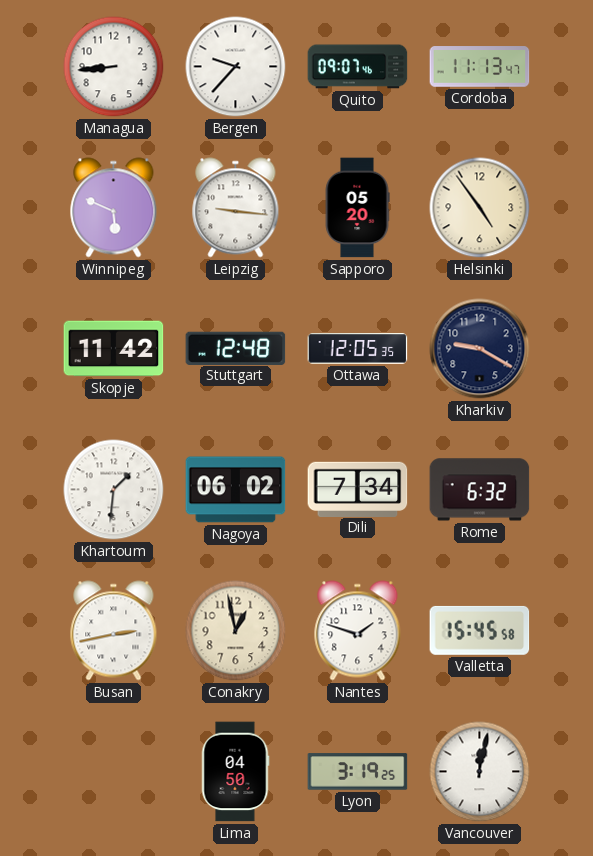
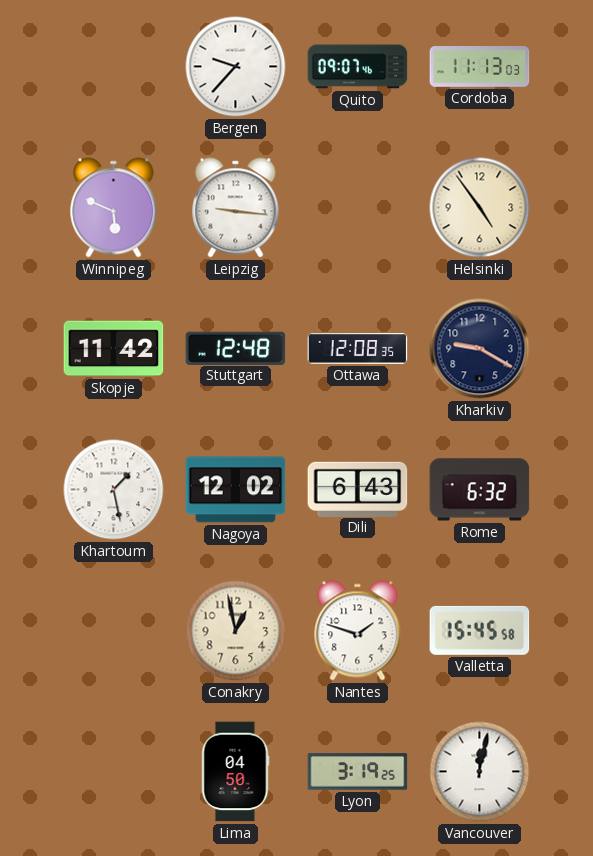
Managua: 8:44 -> none
Cordoba: 11:13:47 -> 11:13:03
Sapporo: 05:20 -> none
Ottawa: 12:05 -> 12:08
Khartoum: 1:31 -> 1:28
Nagoya: 06:02 -> 12:02
Dili: 7:34 -> 6:43
Busan: 2:43 -> none
